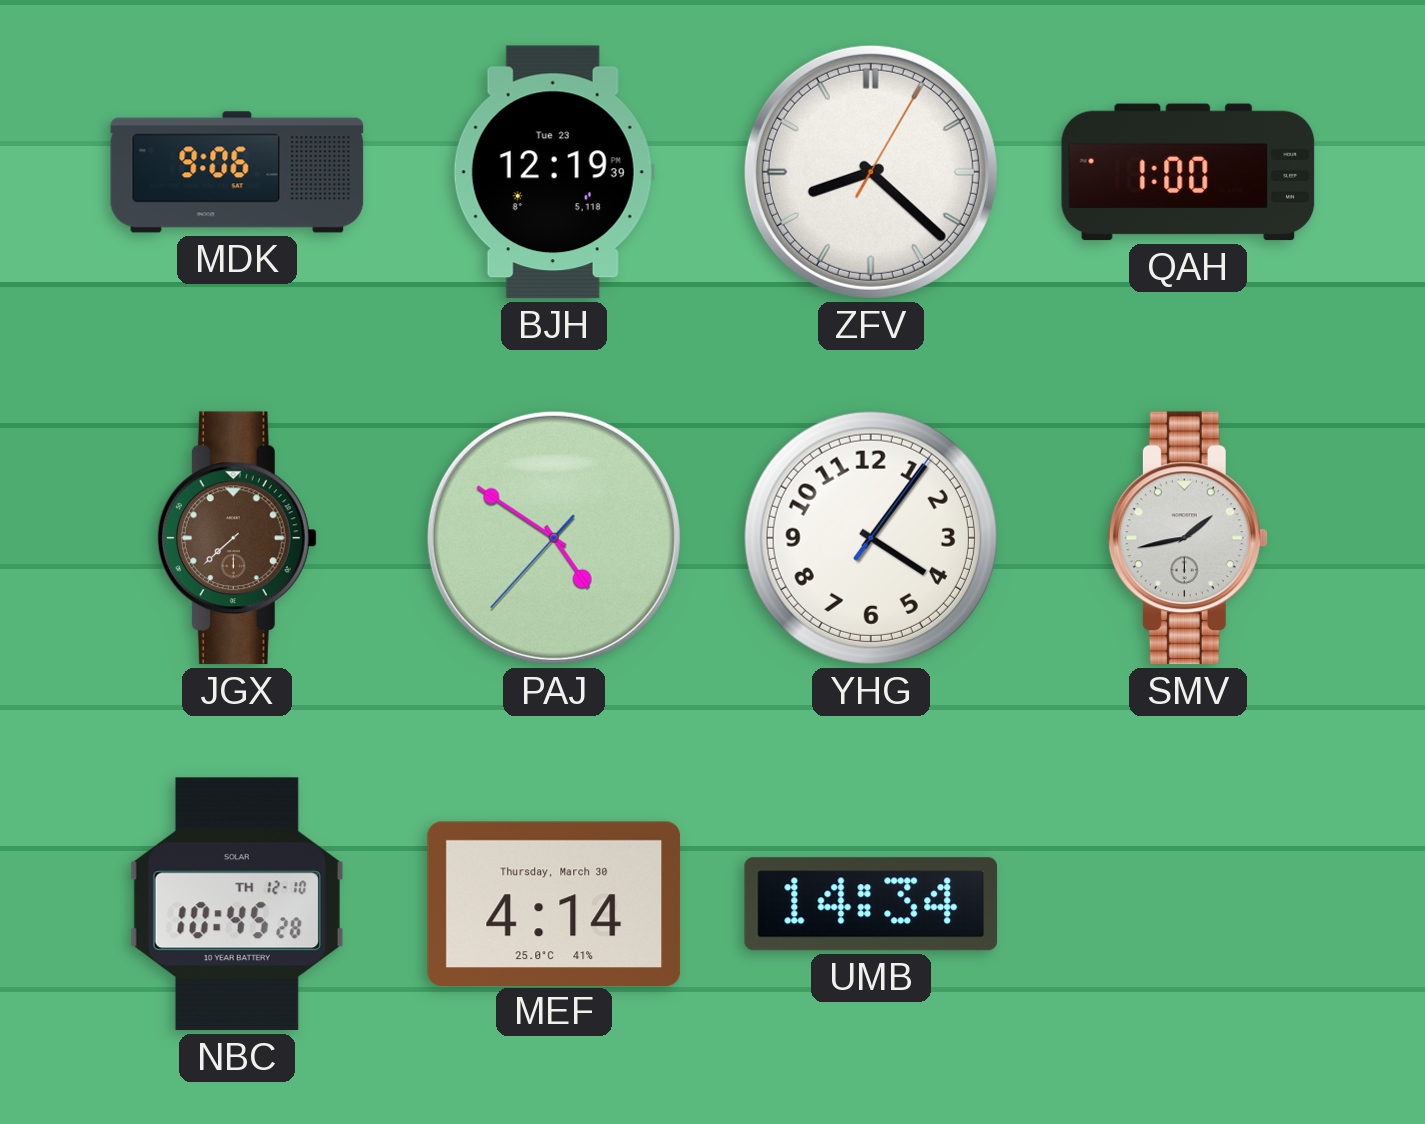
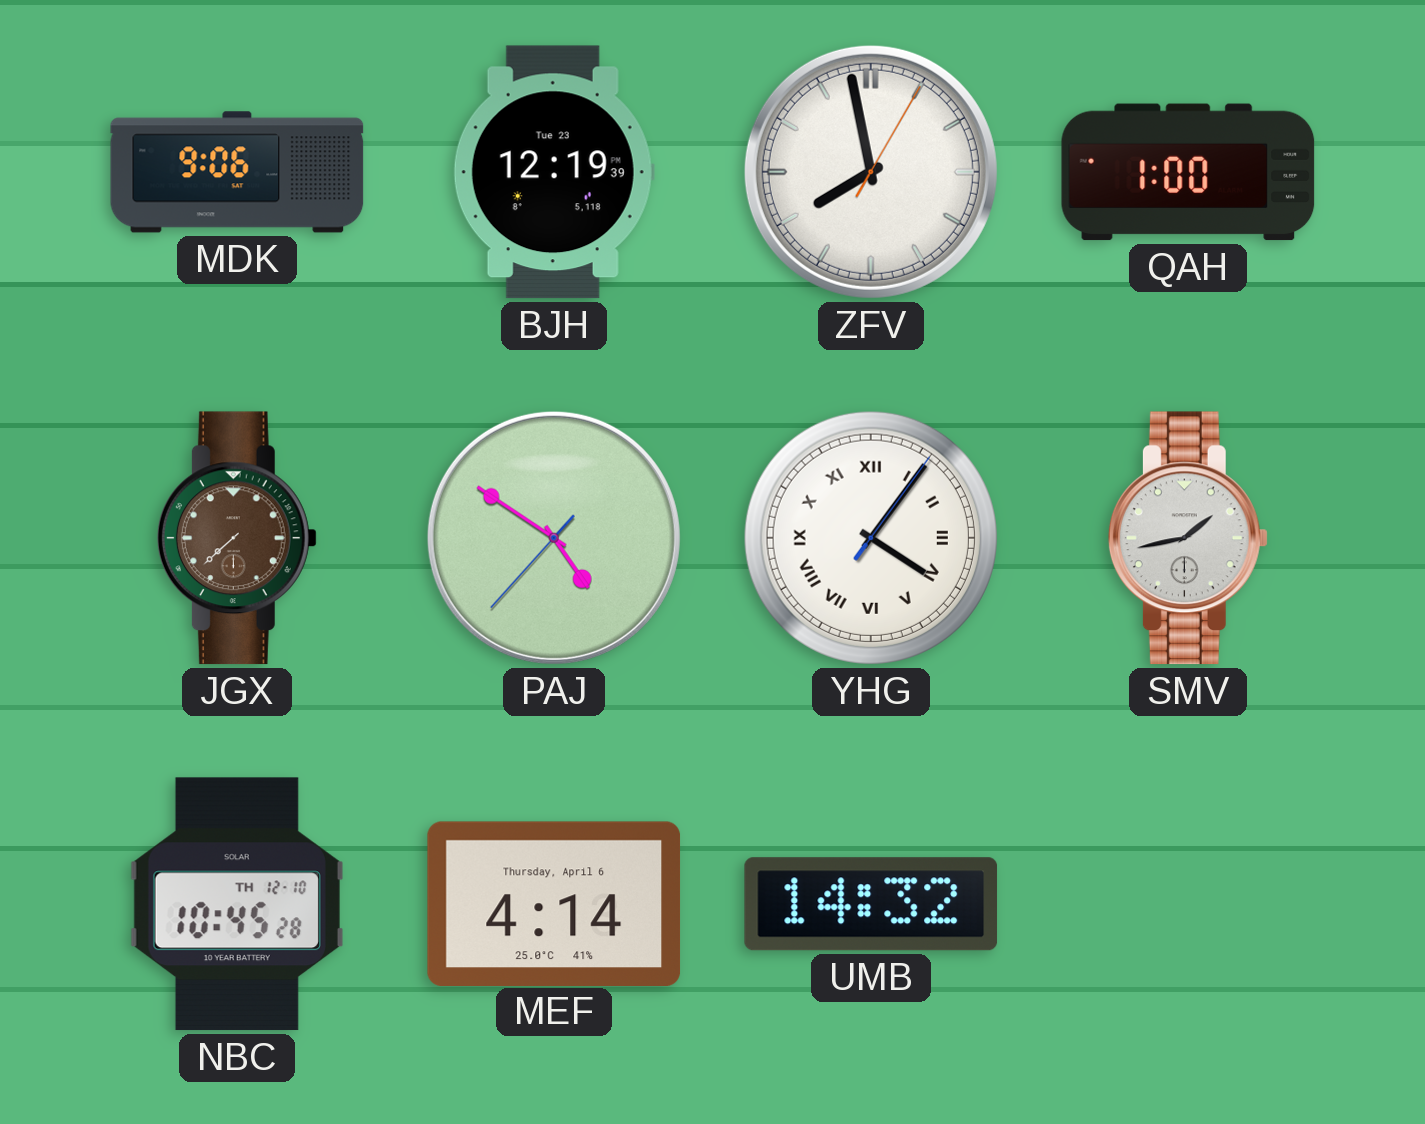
ZFV: 8:22 -> 7:58
YHG numerals: Arabic -> Roman
MEF date: Thursday, March 30 -> Thursday, April 6
UMB: 14:34 -> 14:32
